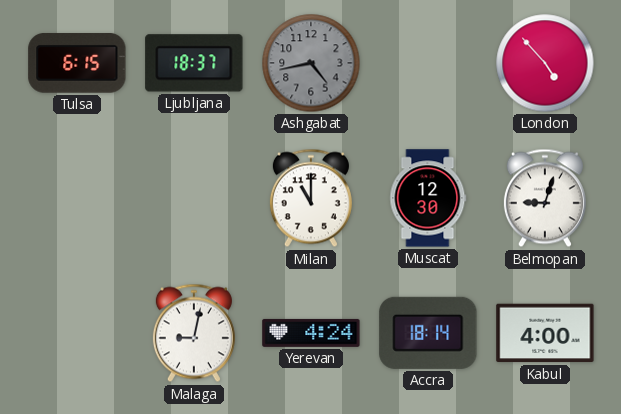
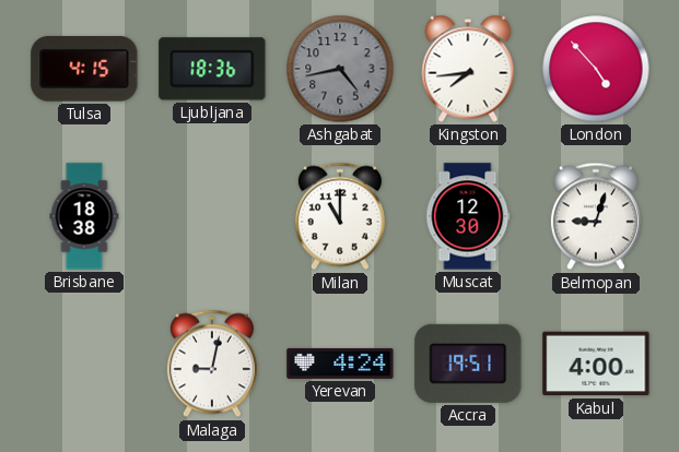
Tulsa: 6:15 -> 4:15
Ljubljana: 18:37 -> 18:36
Kingston: none -> 7:44
Brisbane: none -> 18:38
Accra: 18:14 -> 19:51
